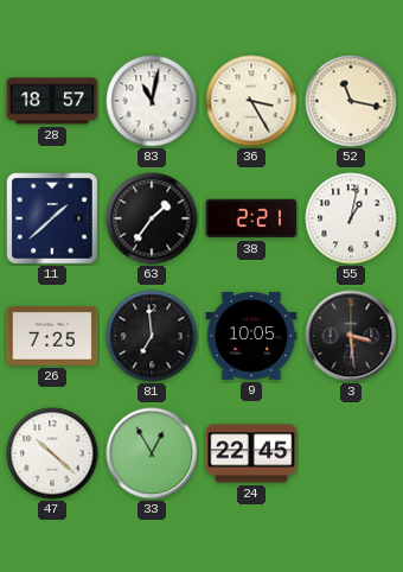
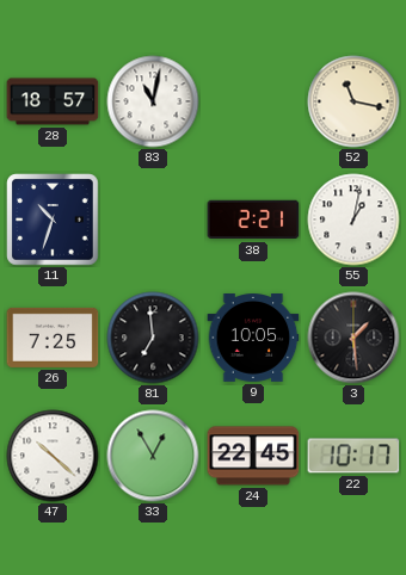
36: 3:25 -> none
11: 1:38 -> 10:33
63: 1:36 -> none
3: 3:29 -> 1:29
22: none -> 10:17
